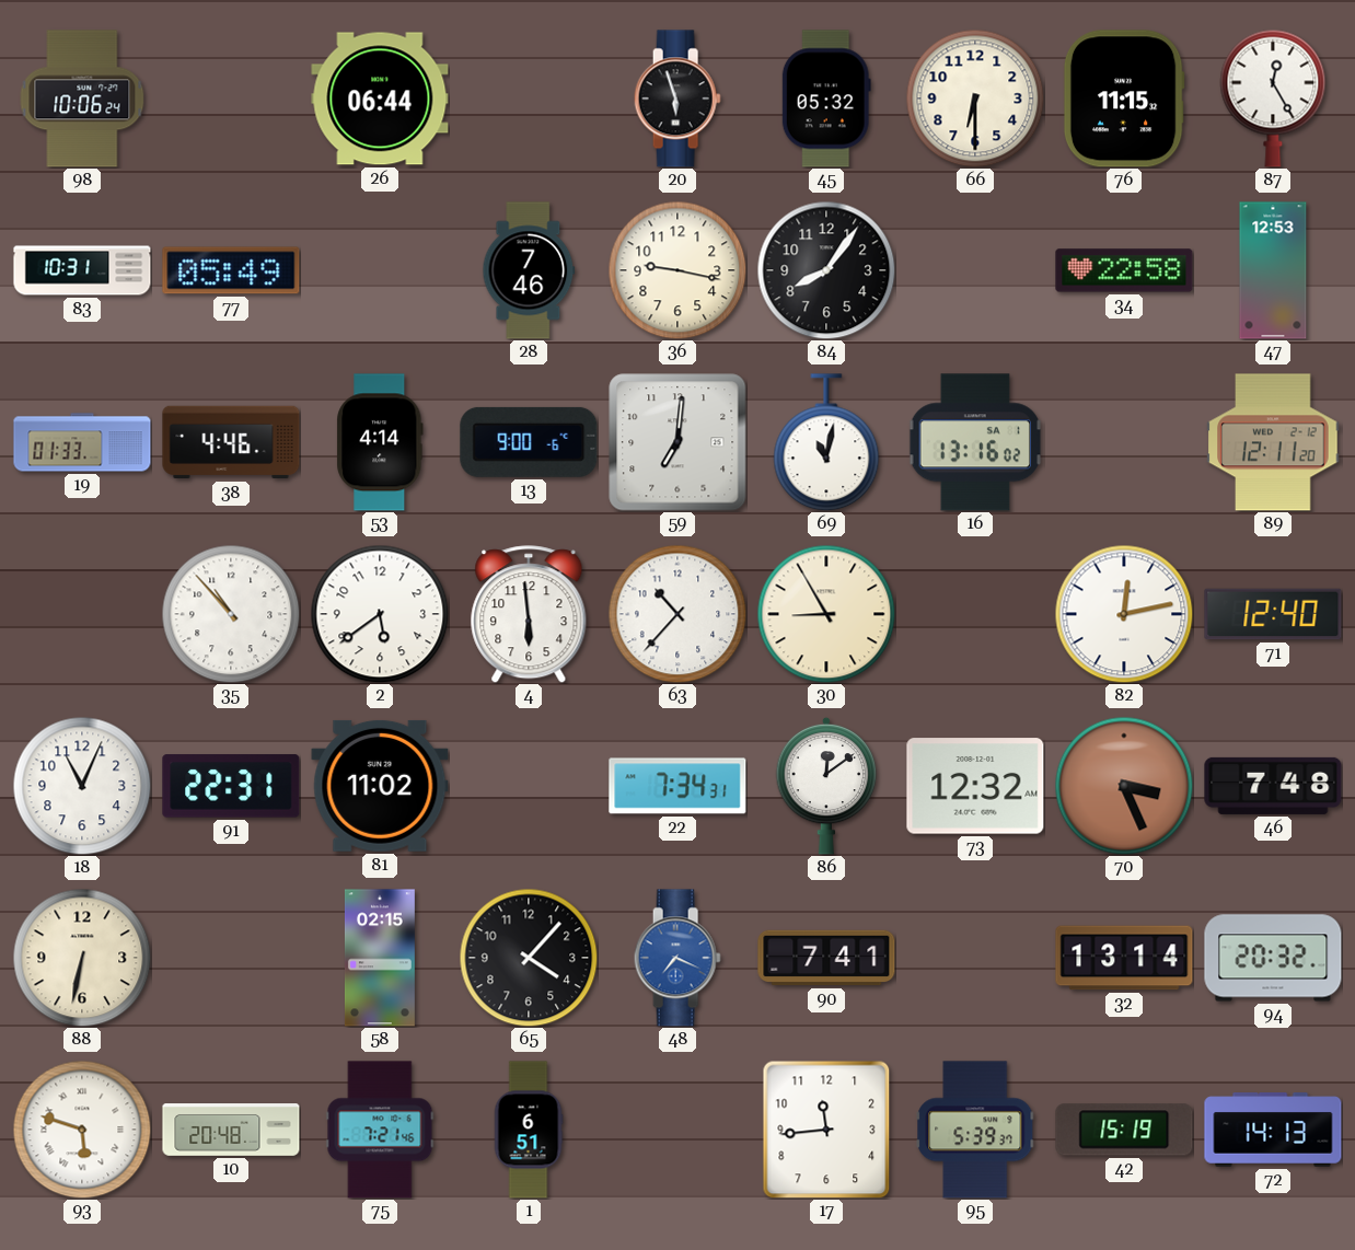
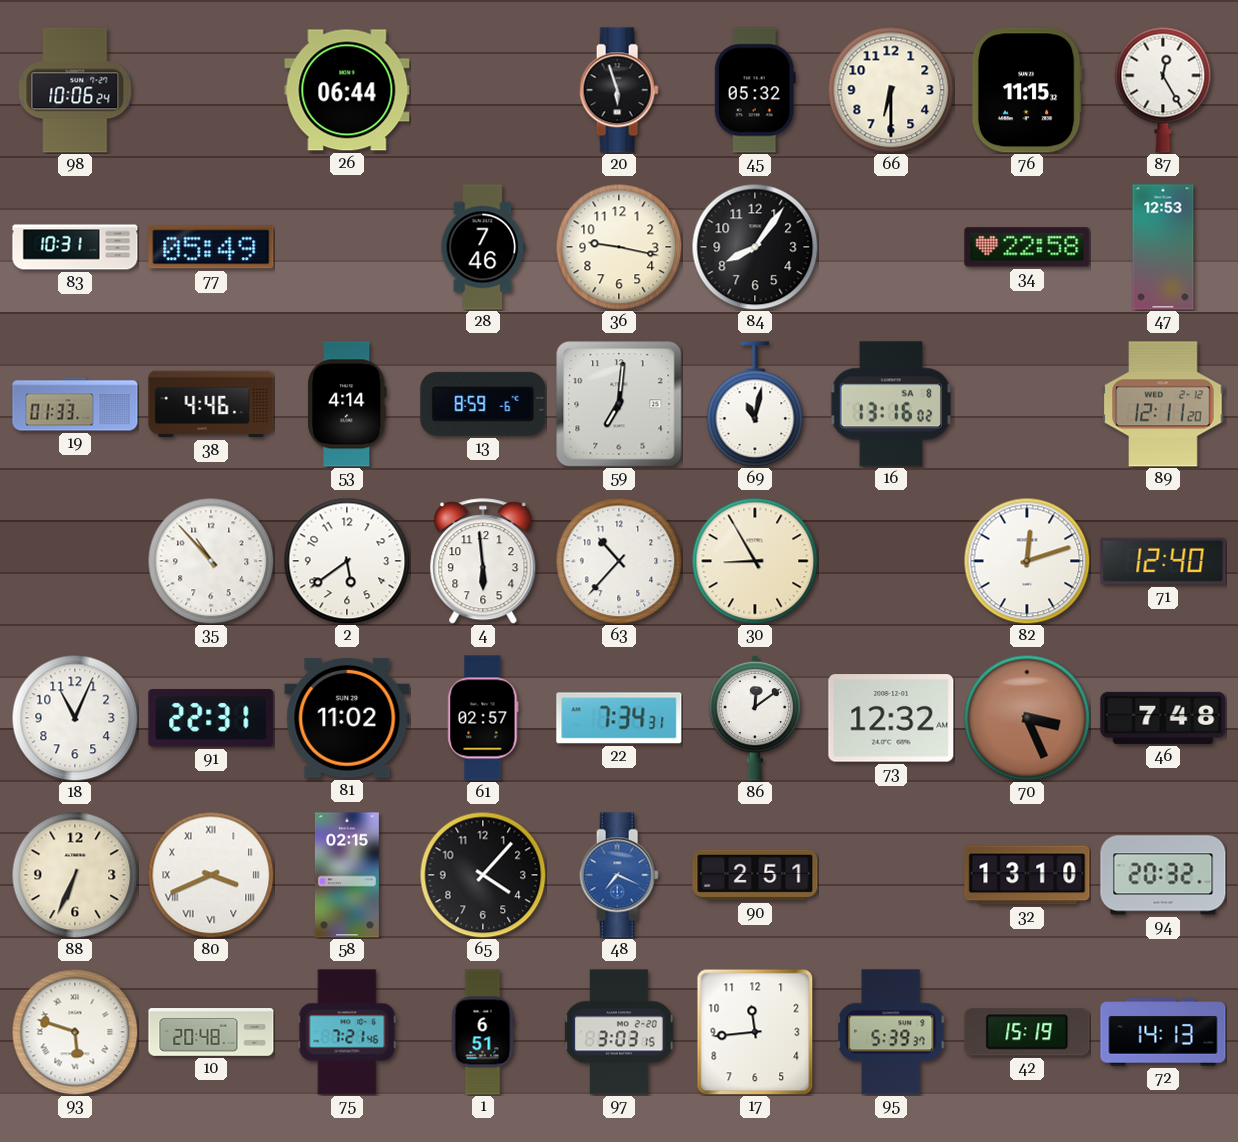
13: 9:00 -> 8:59
16 date: SA 1 -> SA 8
82: 12:13 -> 12:12
61: none -> 02:57
88: 6:32 -> 6:34
80: none -> 3:41
90: 7:41 -> 2:51
32: 13:14 -> 13:10
97: none -> 3:03
